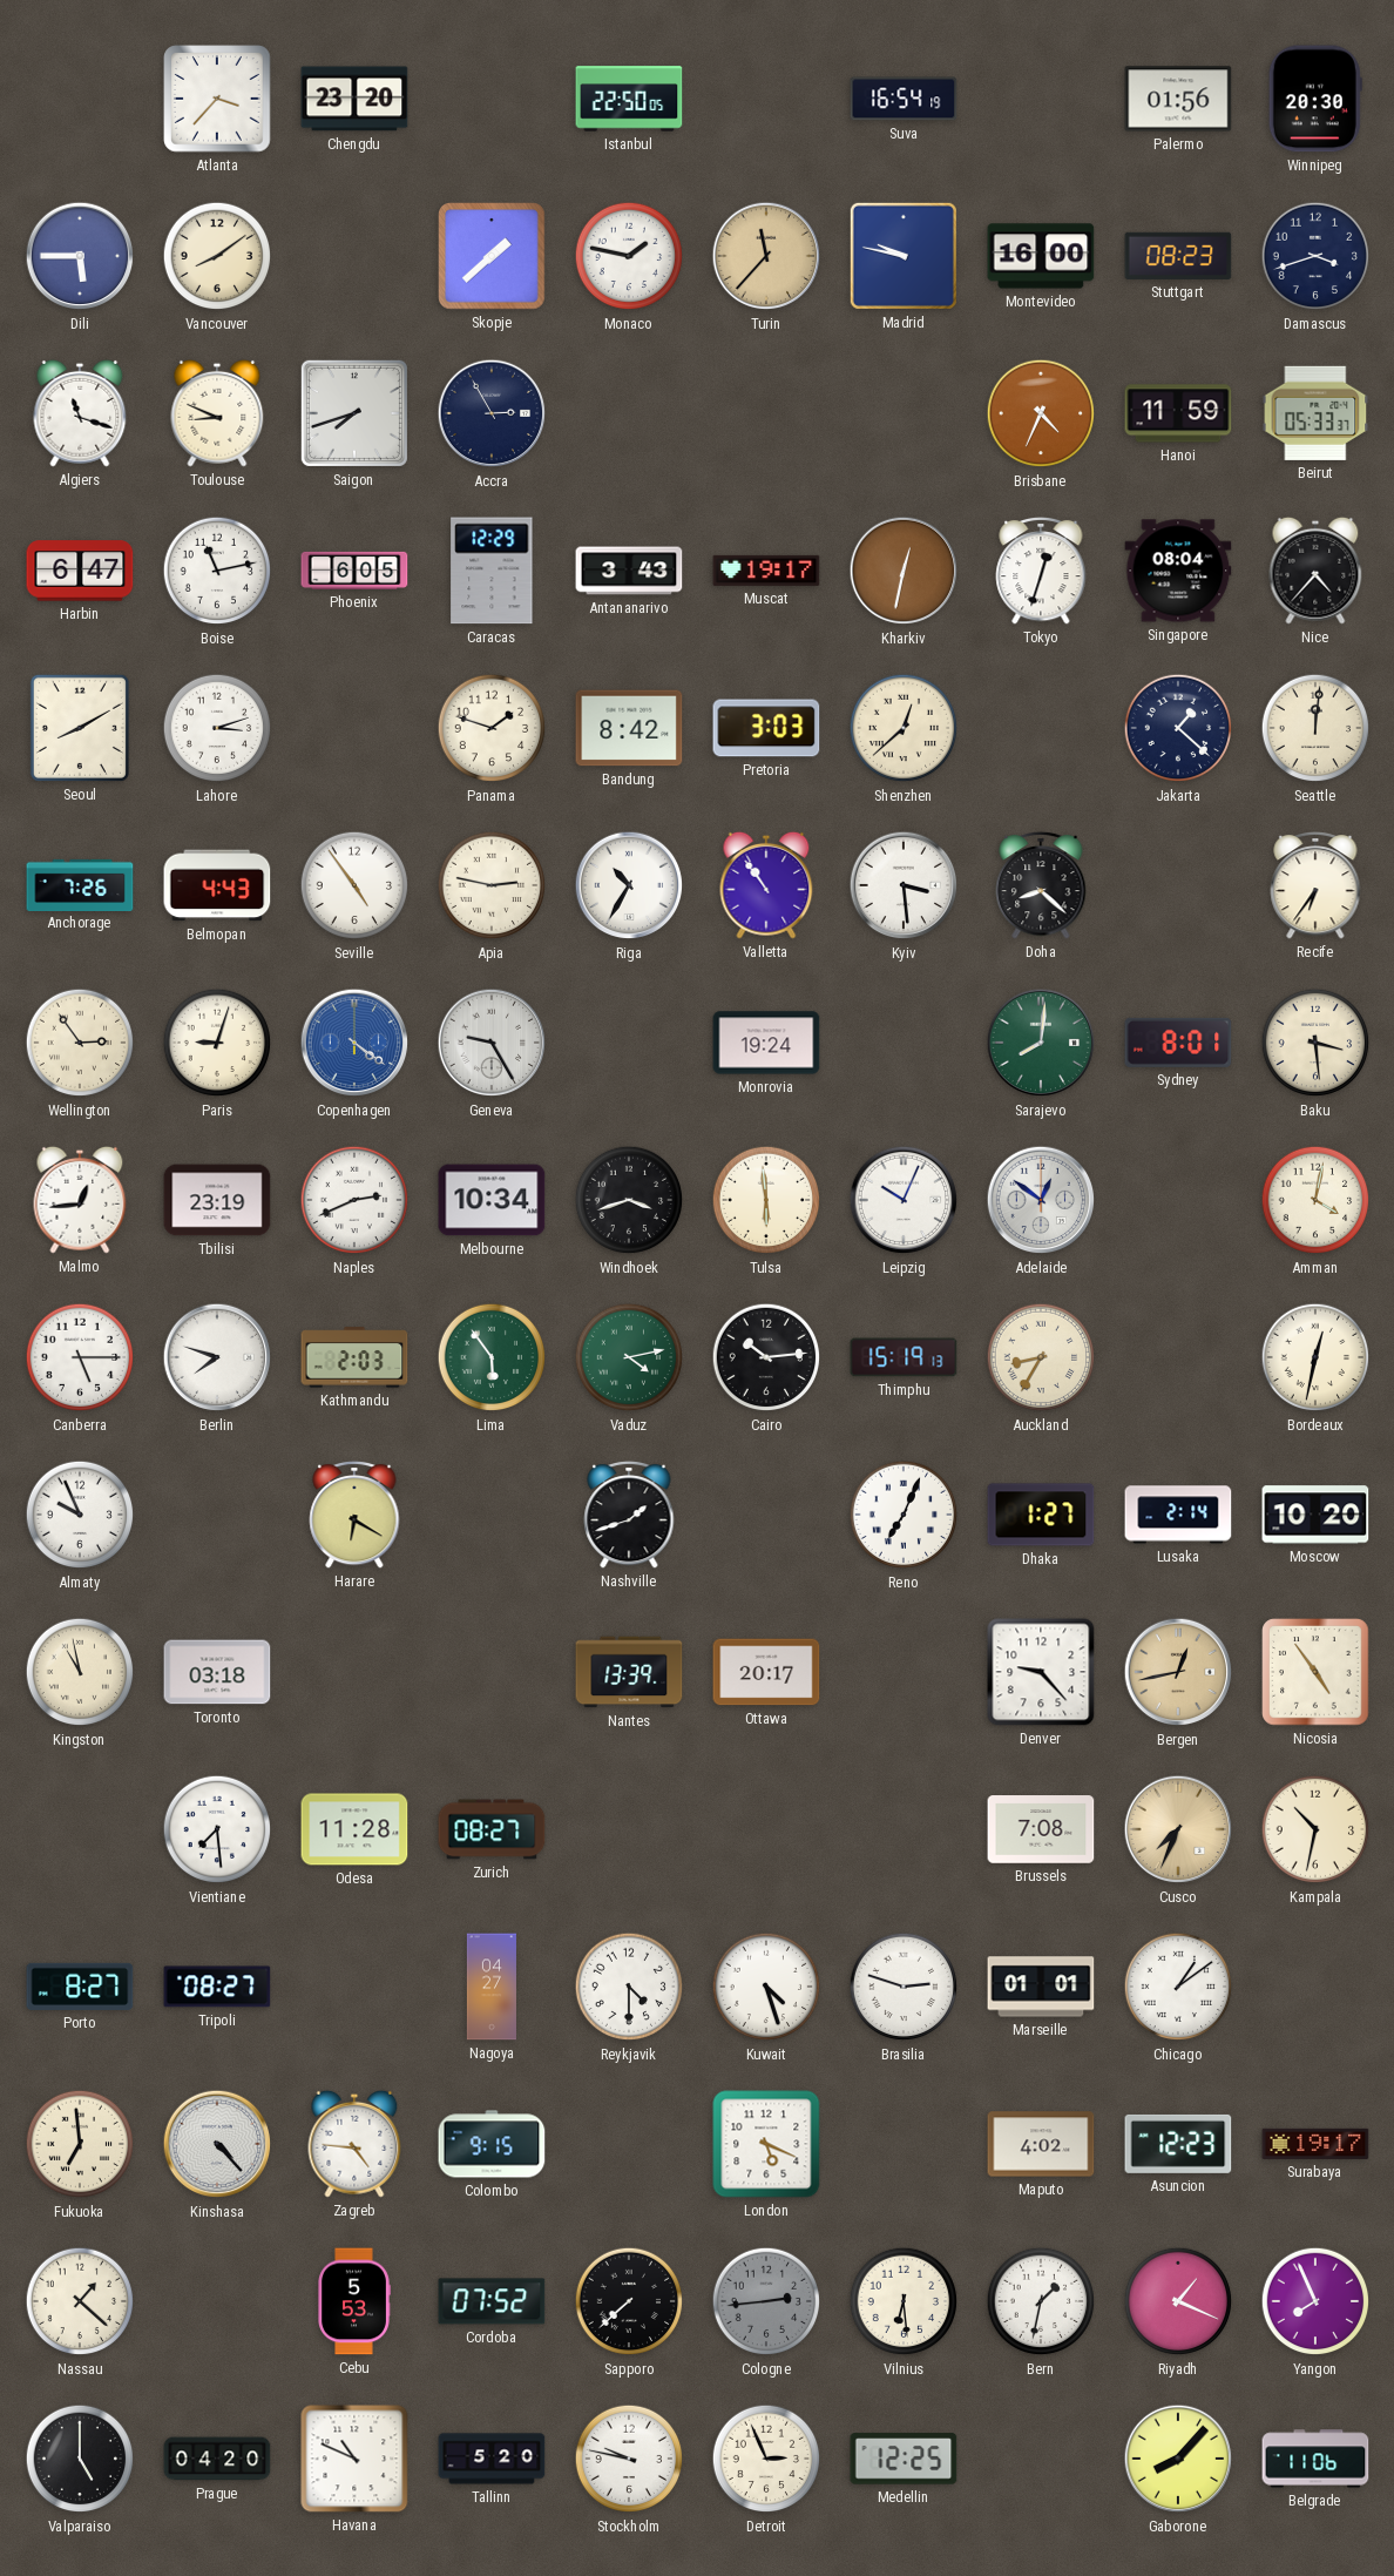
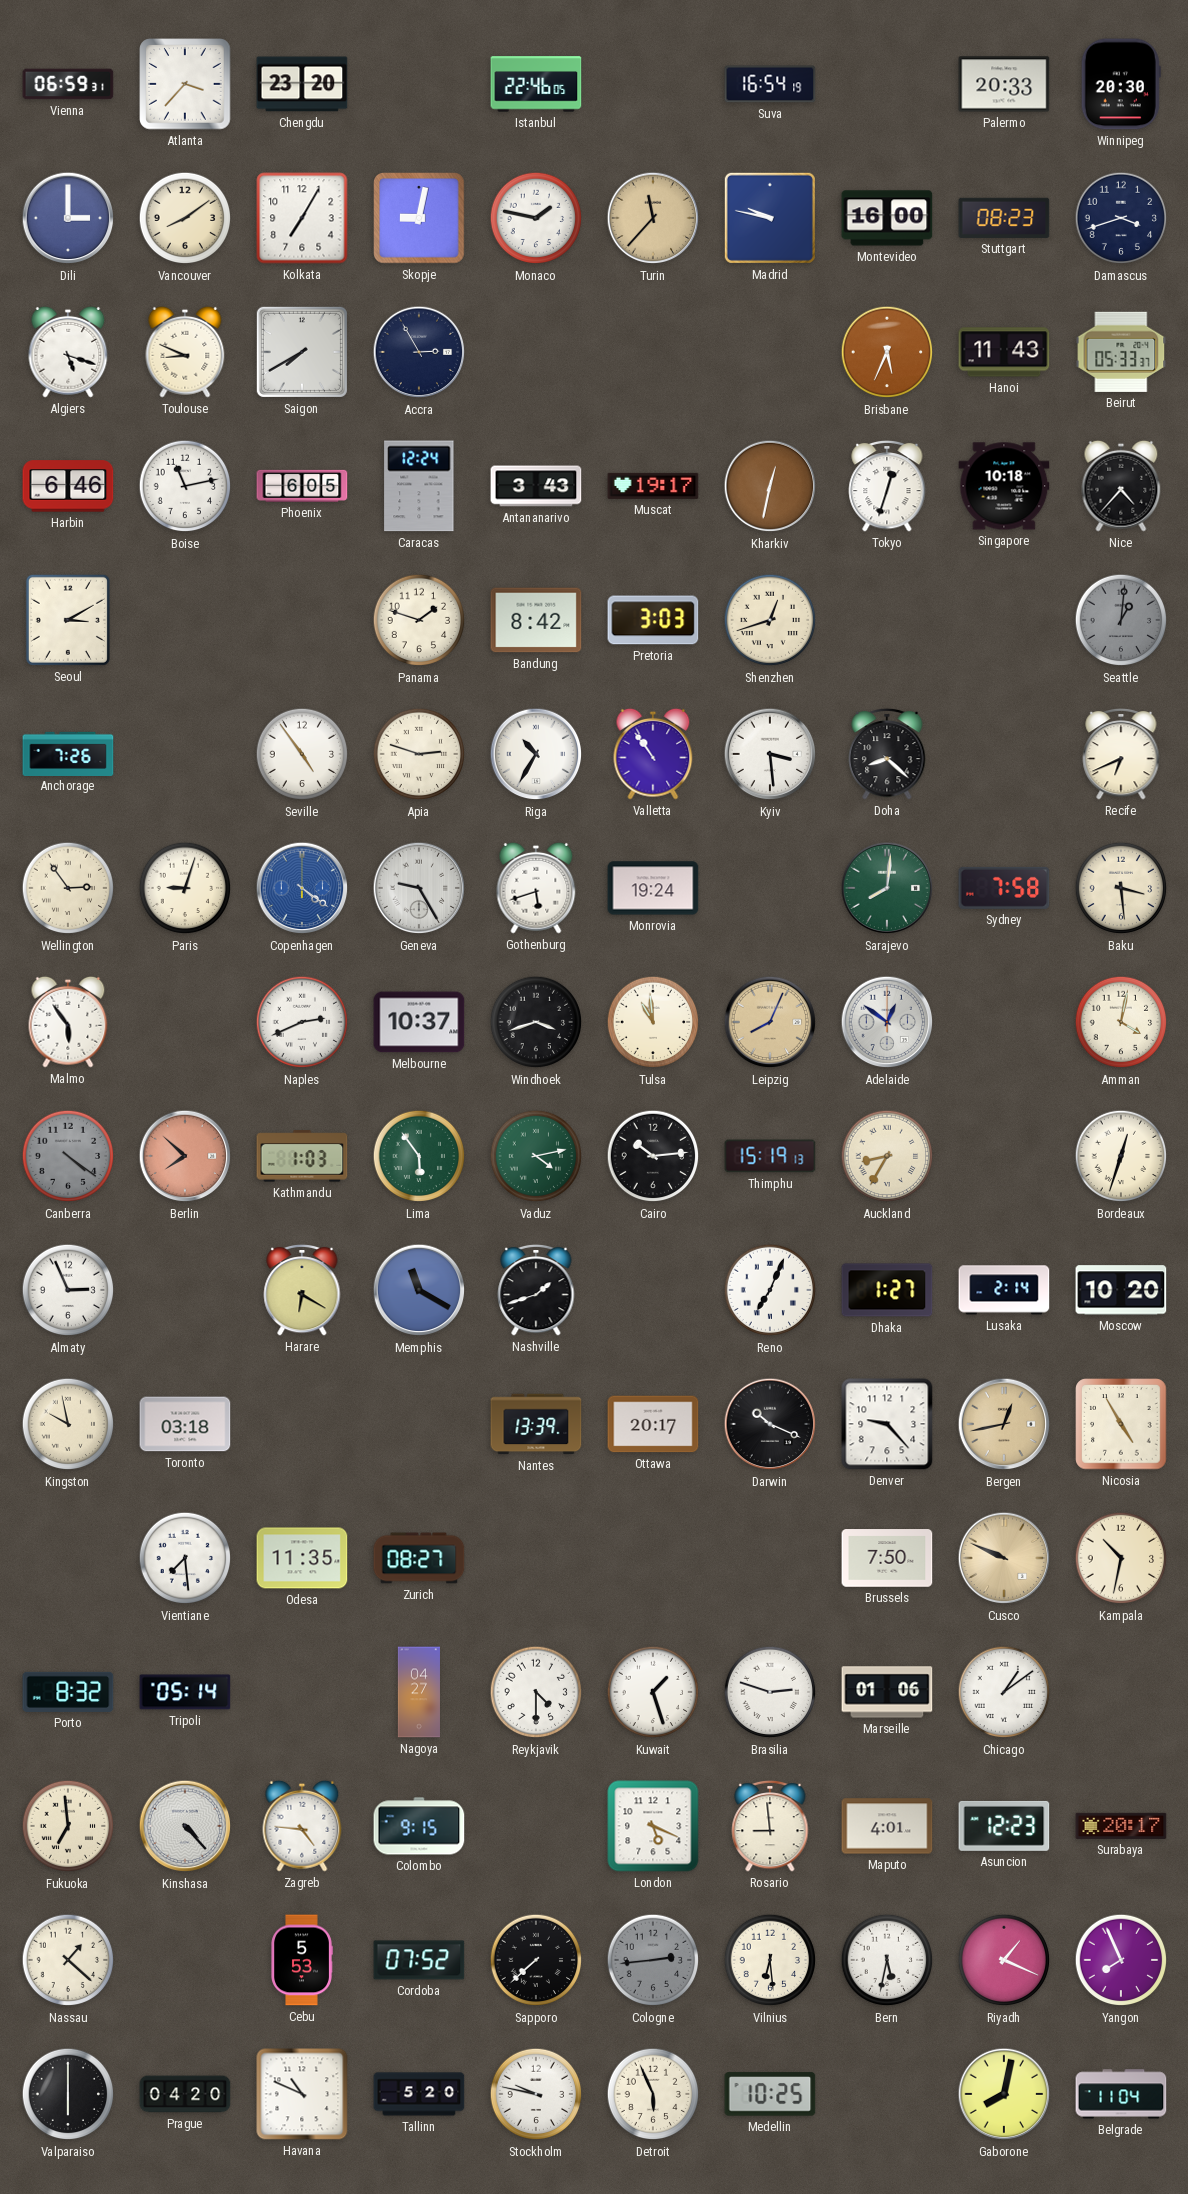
Vienna: none -> 06:59
Istanbul: 22:50 -> 22:46
Palermo: 01:56 -> 20:33
Dili: 5:45 -> 3:00
Kolkata: none -> 7:05
Skopje: 1:38 -> 9:02
Algiers: 11:18 -> 5:18
Saigon: 7:42 -> 7:40
Brisbane: 4:34 -> 5:34
Hanoi: 11:59 -> 11:43
Harbin: 6:47 -> 6:46
Caracas: 12:29 -> 12:24
Singapore: 08:04 -> 10:18
Seoul: 8:10 -> 3:10
Lahore: 3:12 -> none
Shenzhen: 12:38 -> 12:42
Jakarta: 1:22 -> none
Seattle: 12:01 -> 1:01
Seattle dial: cream -> grey
Belmopan: 4:43 -> none
Apia: 2:47 -> 2:48
Recife: 6:36 -> 6:41
Gothenburg: none -> 5:42
Sydney: 8:01 -> 7:58
Malmo: 12:44 -> 5:54
Tbilisi: 23:19 -> none
Melbourne: 10:34 -> 10:37
Tulsa: 5:59 -> 10:59
Leipzig: 10:04 -> 8:04
Leipzig dial: white -> champagne
Canberra: 5:15 -> 4:21
Canberra dial: white -> grey
Berlin: 7:48 -> 7:52
Berlin dial: white -> salmon
Kathmandu: 2:03 -> 1:03
Bordeaux: 12:32 -> 12:33
Almaty: 9:56 -> 2:56
Memphis: none -> 11:20
Kingston: 10:58 -> 9:58
Darwin: none -> 10:19
Nicosia: 4:54 -> 4:55
Odesa: 11:28 -> 11:35
Brussels: 7:08 -> 7:50
Cusco: 7:34 -> 9:49
Porto: 8:27 -> 8:32
Tripoli: 08:27 -> 05:14
Kuwait: 4:27 -> 1:27
Marseille: 01:01 -> 01:06
Rosario: none -> 8:59
Maputo: 4:02 -> 4:01
Surabaya: 19:17 -> 20:17
Bern: 1:32 -> 5:32
Valparaiso: 5:00 -> 6:00
Detroit: 2:56 -> 5:56
Medellin: 12:25 -> 10:25
Gaborone: 8:07 -> 8:02
Belgrade: 11:06 -> 11:04
